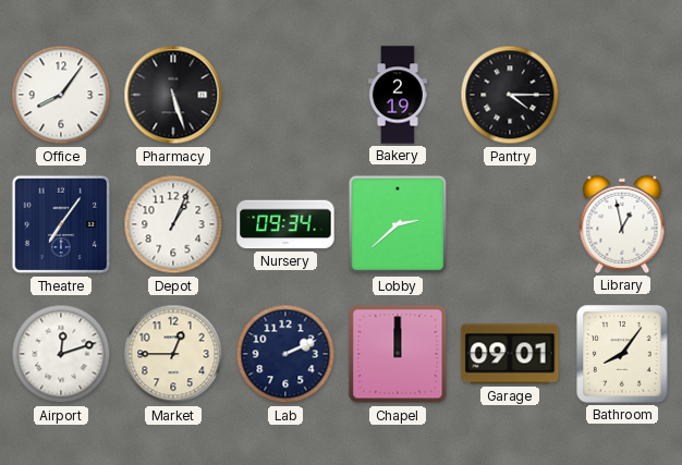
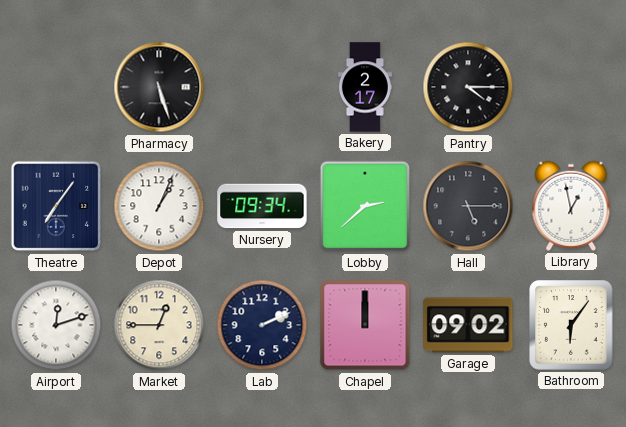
Office: 8:06 -> none
Bakery: 2:19 -> 2:17
Hall: none -> 5:15
Garage: 09:01 -> 09:02
Bathroom: 8:06 -> 6:06
